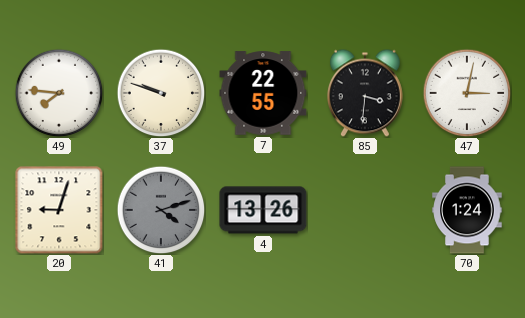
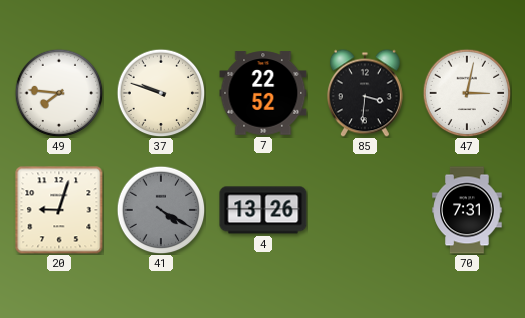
7: 22:55 -> 22:52
41: 4:12 -> 4:20
70: 1:24 -> 7:31
